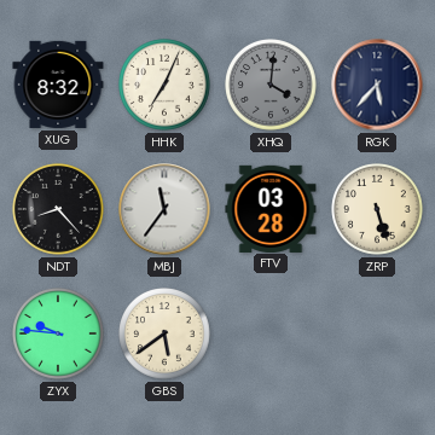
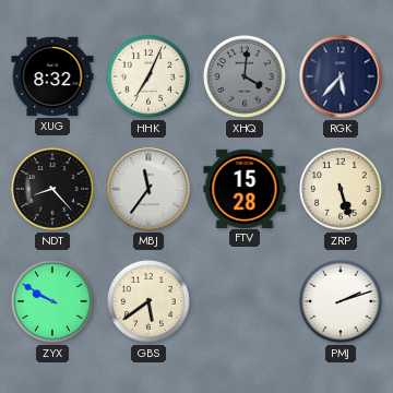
FTV: 03:28 -> 15:28
ZYX: 9:46 -> 9:50
PMJ: none -> 2:12
